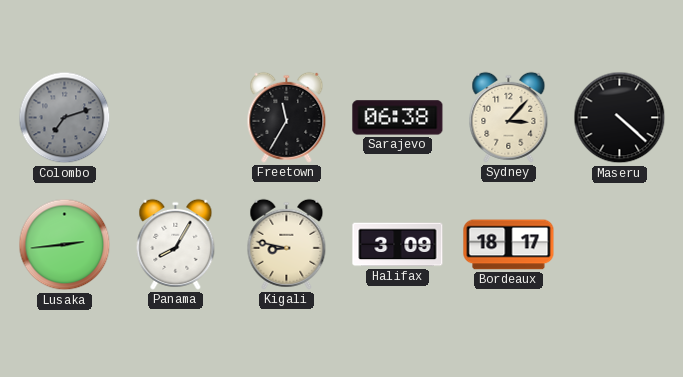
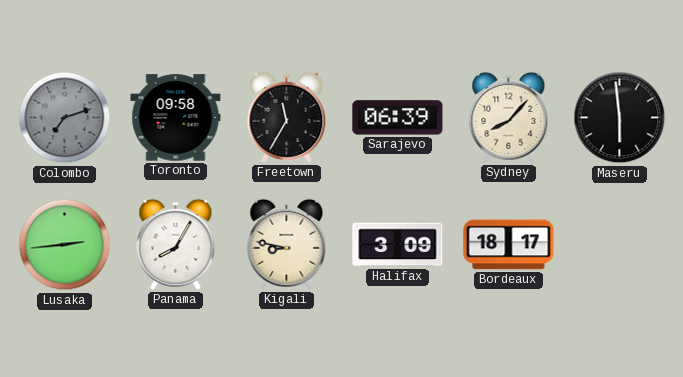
Toronto: none -> 09:58
Sarajevo: 06:38 -> 06:39
Sydney: 3:07 -> 8:07
Maseru: 4:22 -> 5:59
